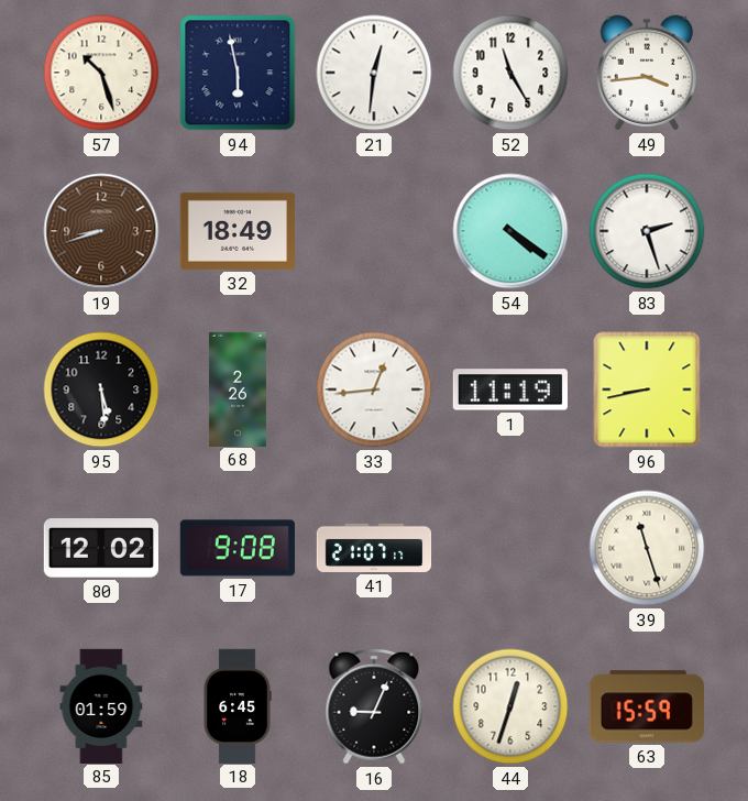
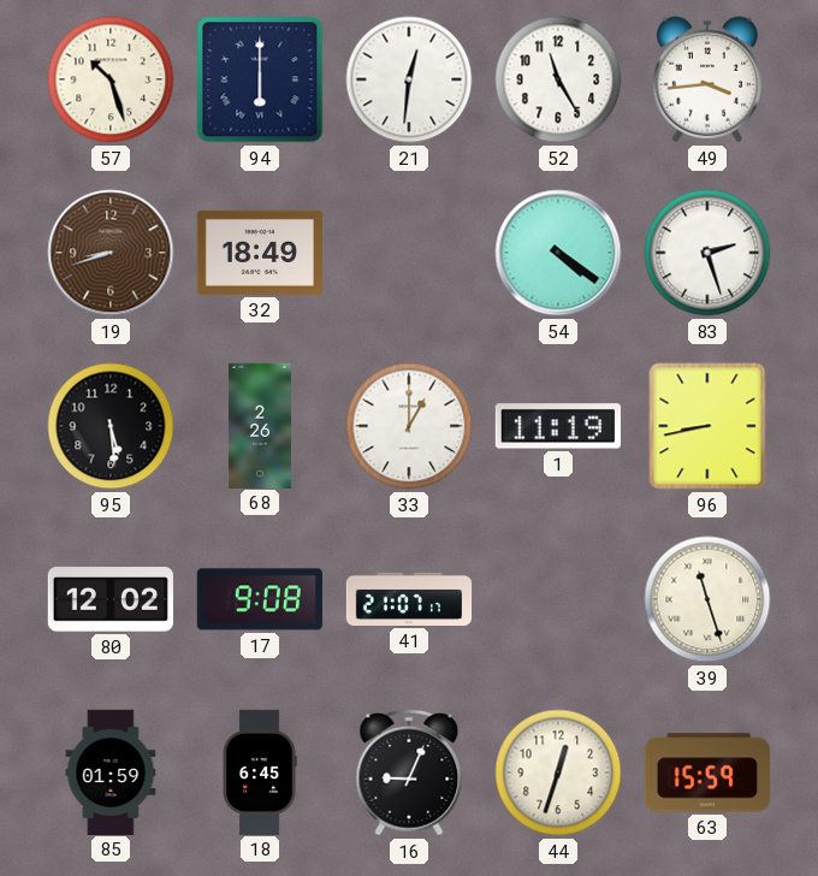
94: 5:58 -> 6:00
33: 12:44 -> 1:00
